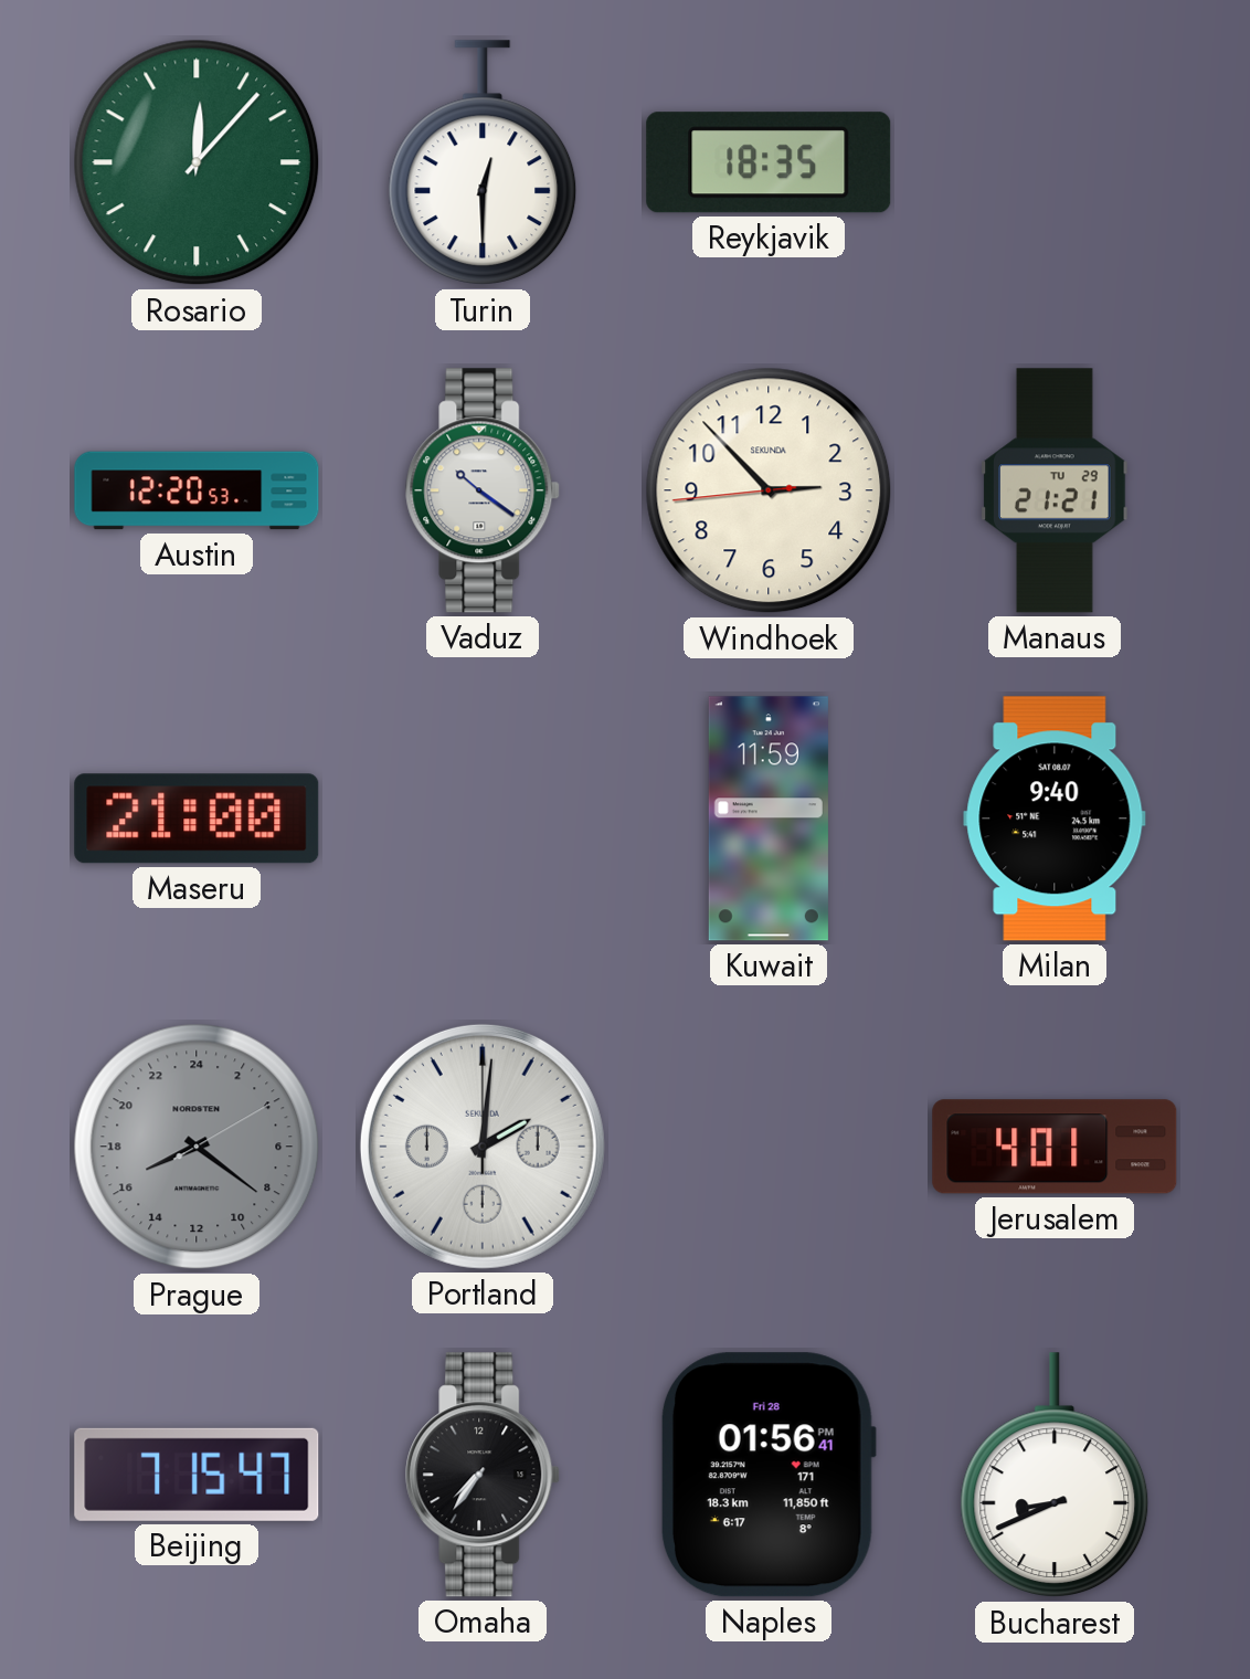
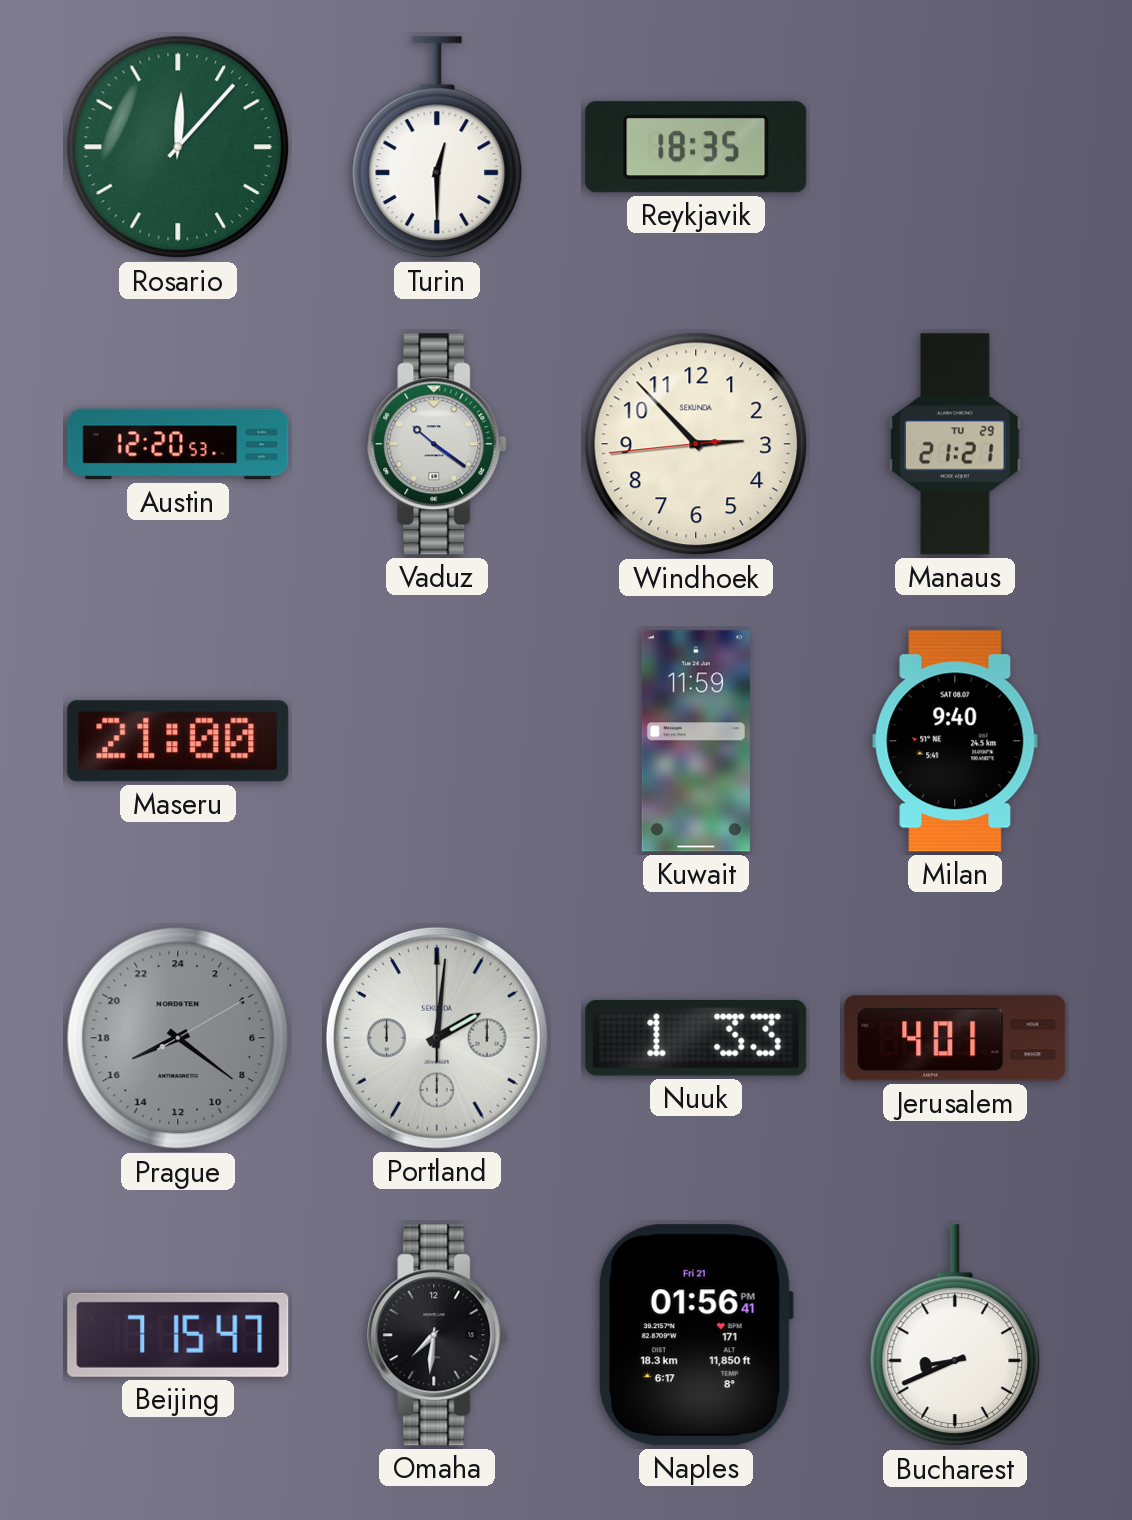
Nuuk: none -> 1:33
Omaha: 7:36 -> 7:31
Naples date: Fri 28 -> Fri 21
